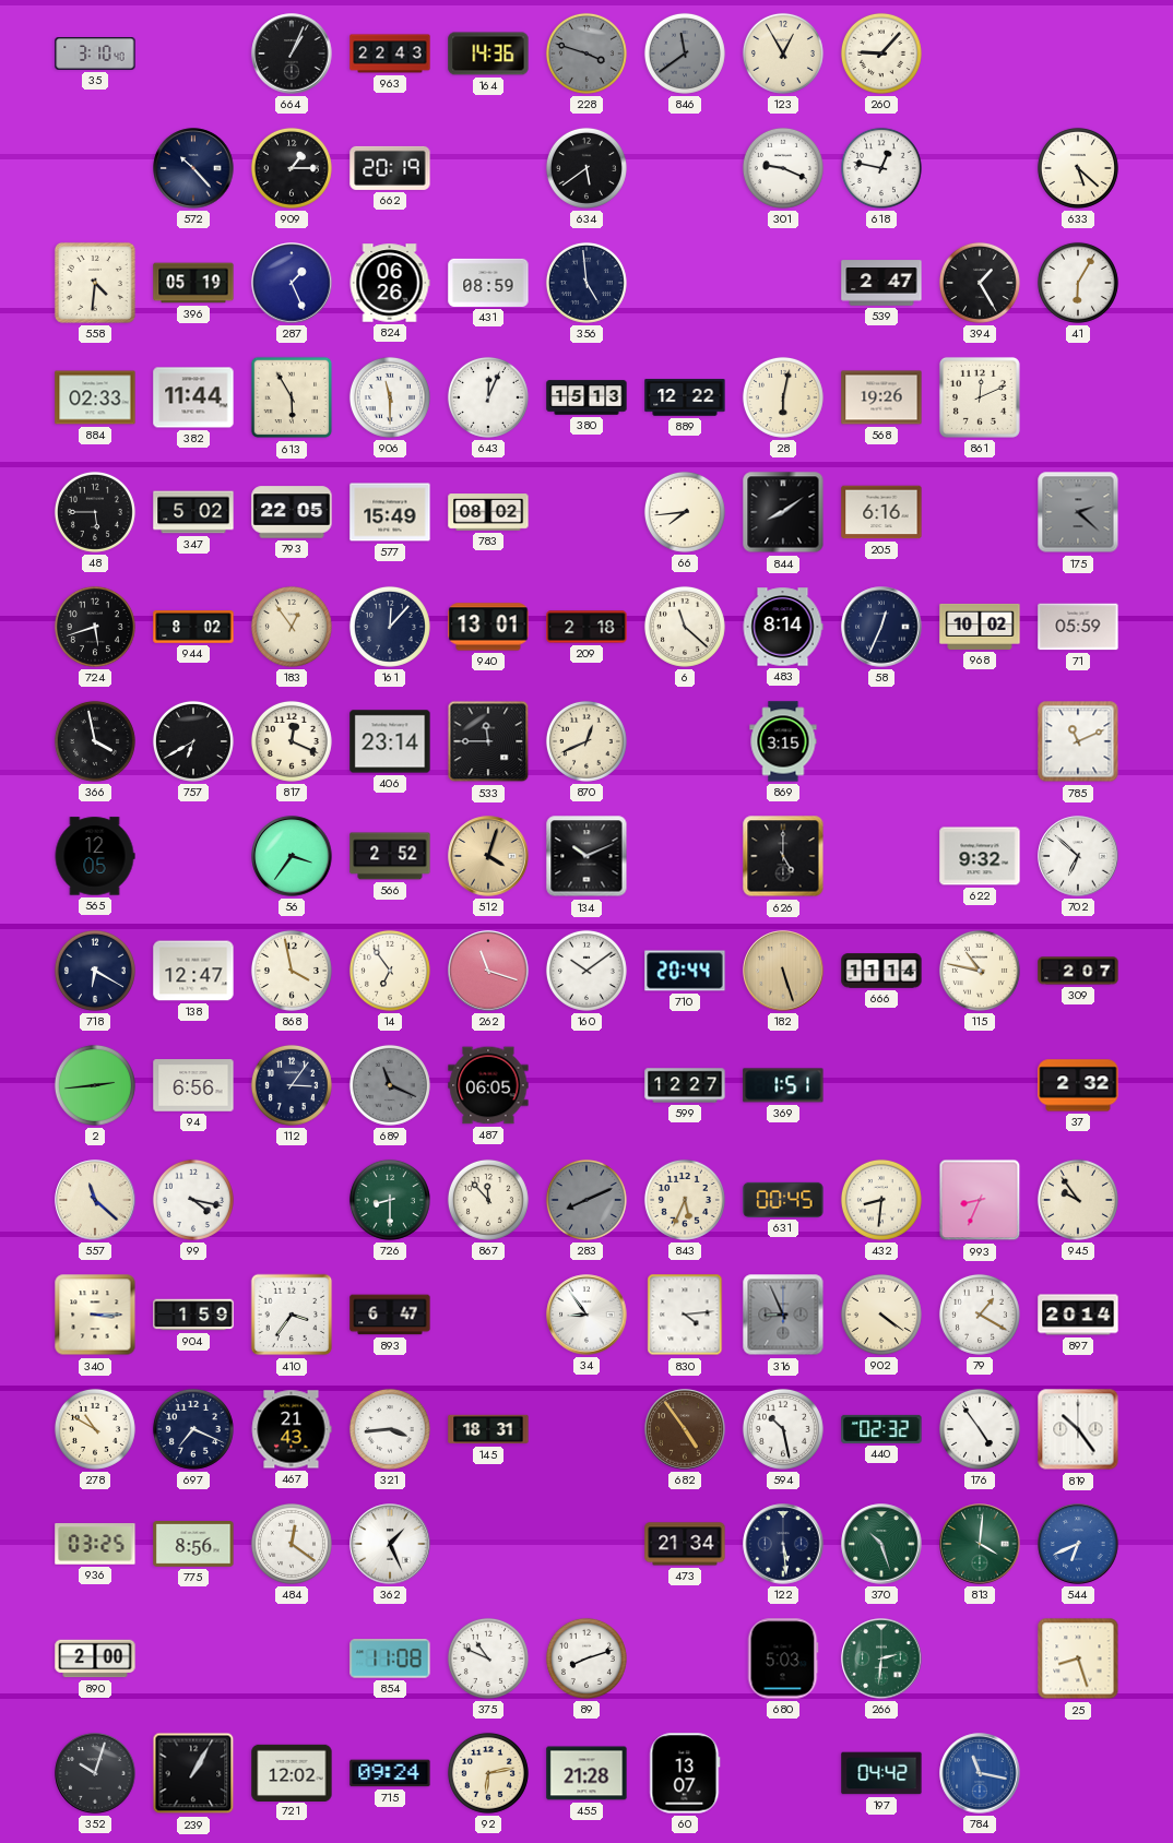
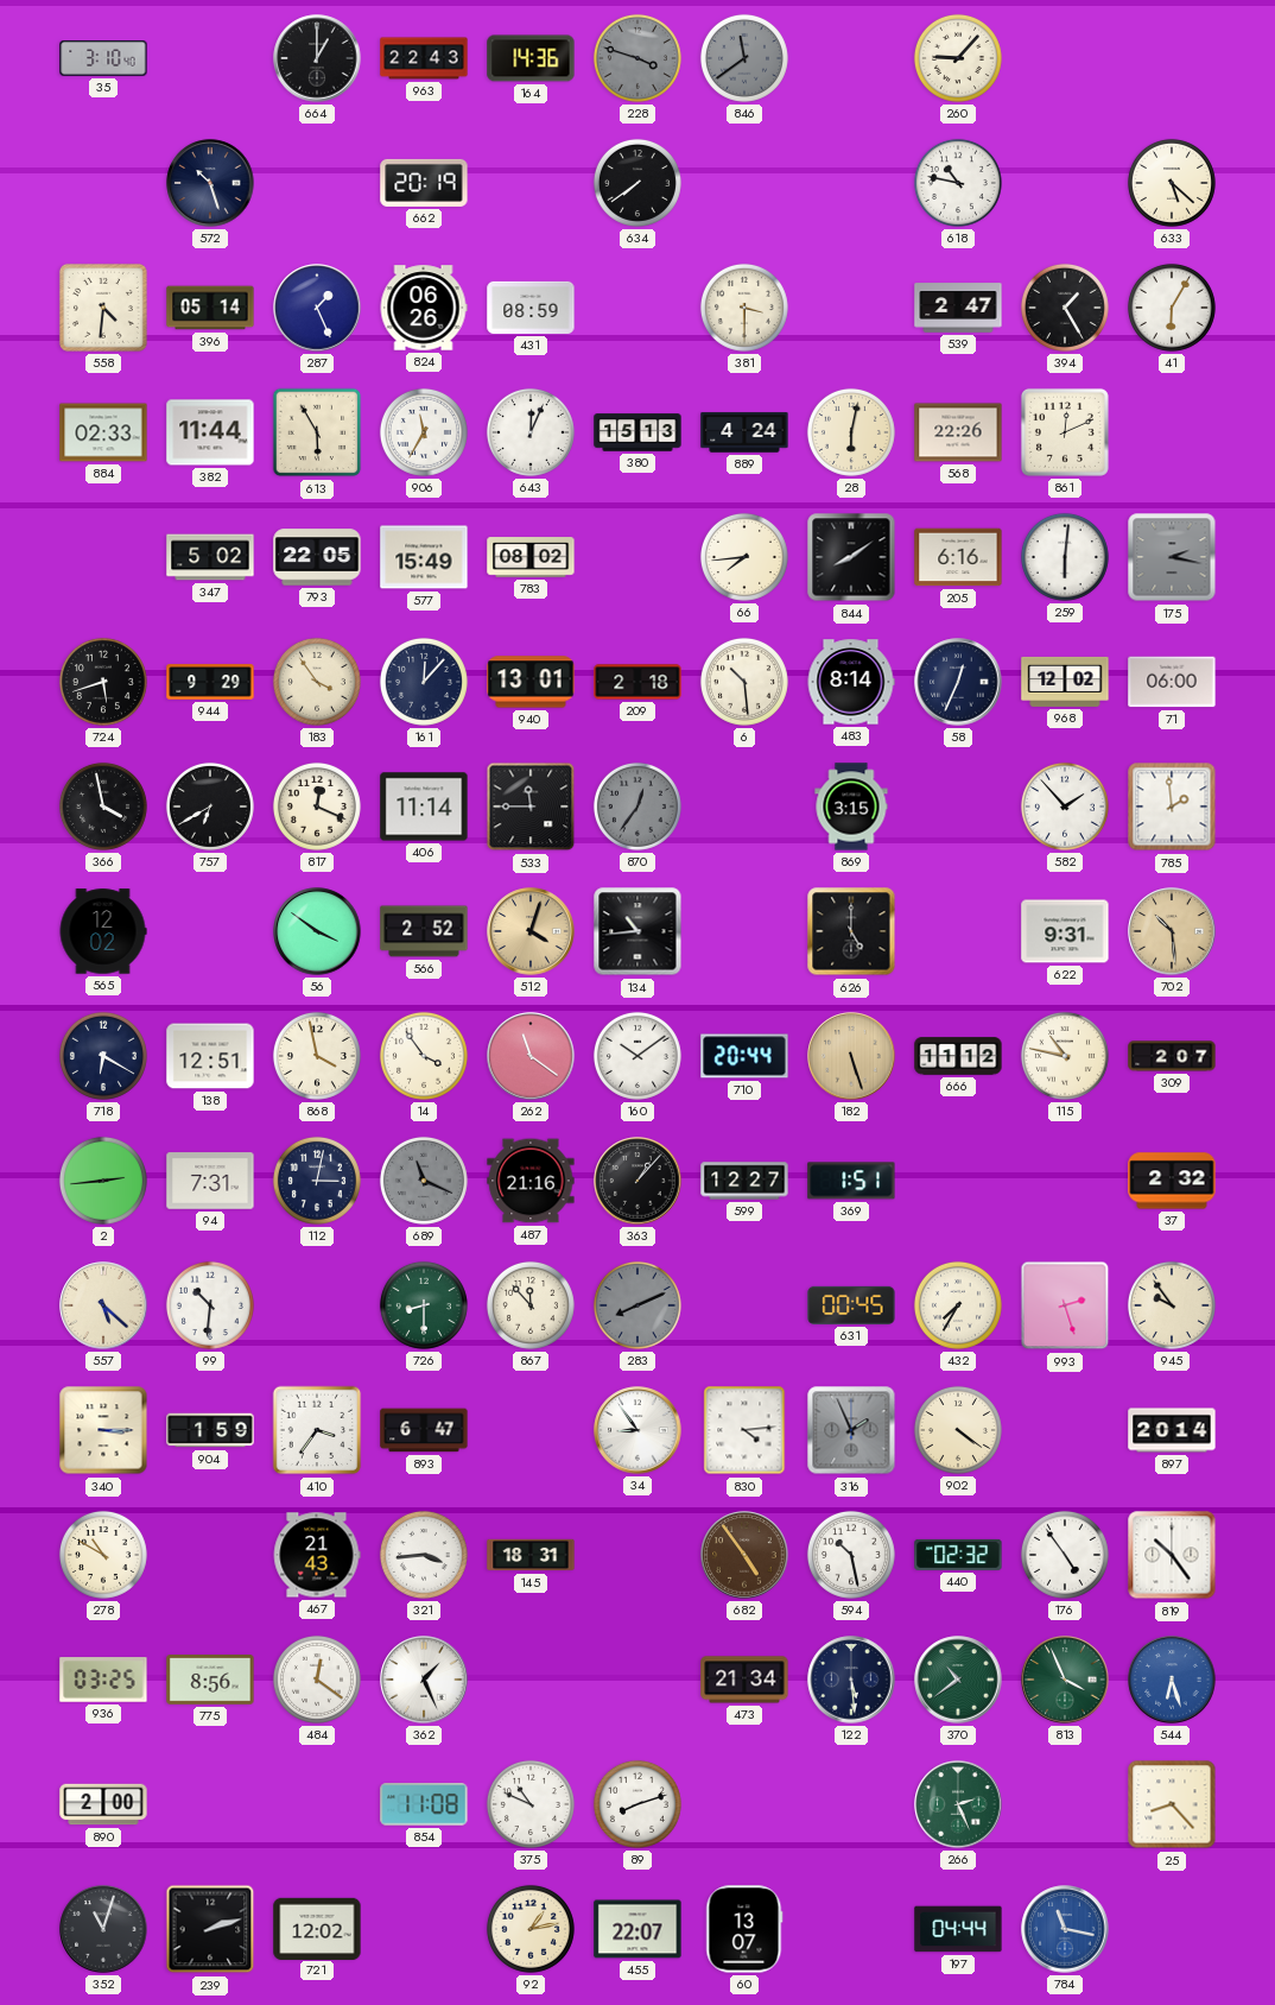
664: 1:04 -> 1:00
123: 12:55 -> none
572: 10:23 -> 10:27
909: 1:15 -> none
634: 5:39 -> 7:39
301: 9:19 -> none
618: 12:47 -> 10:47
396: 05:19 -> 05:14
356: 4:59 -> none
381: none -> 3:30
906: 11:30 -> 11:35
889: 12:22 -> 4:24
568: 19:26 -> 22:26
48: 5:45 -> none
259: none -> 6:01
175: 2:22 -> 2:17
944: 8:02 -> 9:29
183: 12:54 -> 3:54
6: 11:22 -> 10:29
968: 10:02 -> 12:02
71: 05:59 -> 06:00
406: 23:14 -> 11:14
870: 12:41 -> 12:36
870 dial: cream -> grey
582: none -> 1:53
785: 11:11 -> 1:59
565: 12:05 -> 12:02
56: 3:36 -> 3:51
134: 10:11 -> 10:44
622: 9:32 -> 9:31
702: 6:52 -> 10:29
702 dial: white -> champagne
138: 12:47 -> 12:51
14: 6:54 -> 3:54
262: 11:18 -> 11:21
666: 11:14 -> 11:12
94: 6:56 -> 7:31
112: 3:06 -> 3:02
487: 06:05 -> 21:16
363: none -> 1:07
557: 11:22 -> 5:22
99: 4:17 -> 10:31
843: 5:34 -> none
432: 8:31 -> 7:35
993: 8:34 -> 2:27
316: 8:56 -> 1:56
79: 1:20 -> none
697: 7:19 -> none
370: 10:27 -> 10:39
813: 4:01 -> 3:56
544: 6:41 -> 6:27
680: 5:03 -> none
266: 2:31 -> 2:26
25: 8:27 -> 8:23
352: 10:03 -> 11:03
239: 1:05 -> 2:12
715: 09:24 -> none
92: 6:13 -> 1:13
455: 21:28 -> 22:07
197: 04:42 -> 04:44
